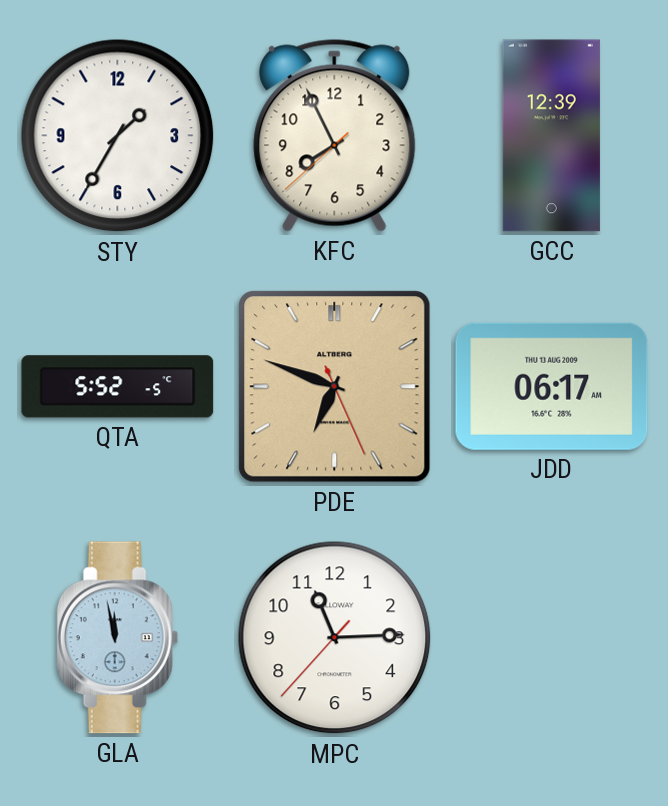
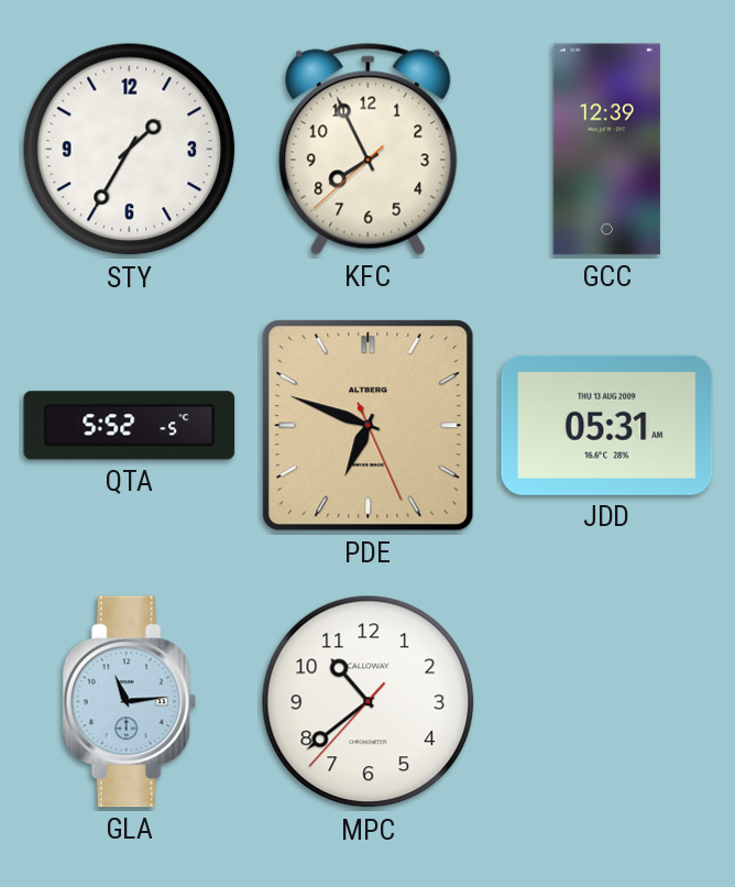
JDD: 06:17 -> 05:31
GLA: 11:58 -> 11:14
MPC: 11:14 -> 10:38
